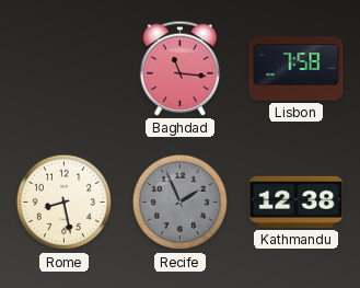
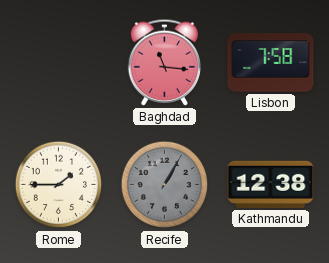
Rome: 8:28 -> 1:45
Recife: 1:56 -> 1:05
